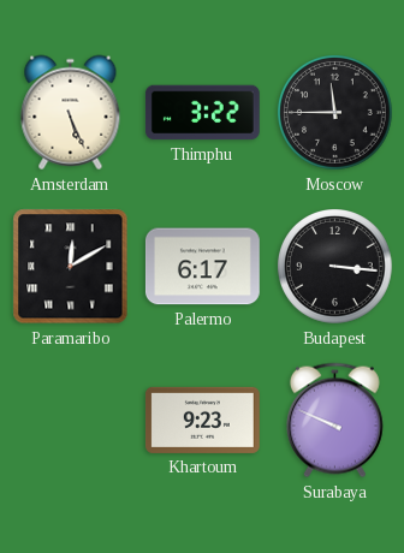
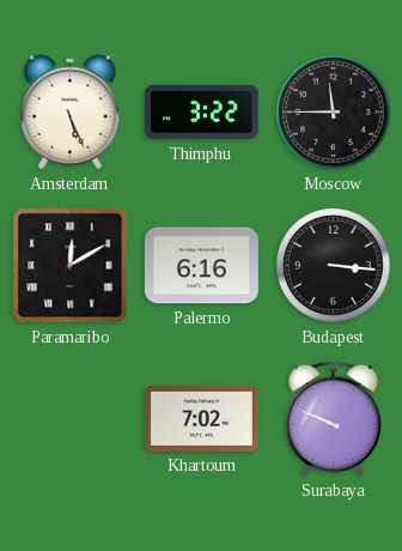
Palermo: 6:17 -> 6:16
Khartoum: 9:23 -> 7:02
